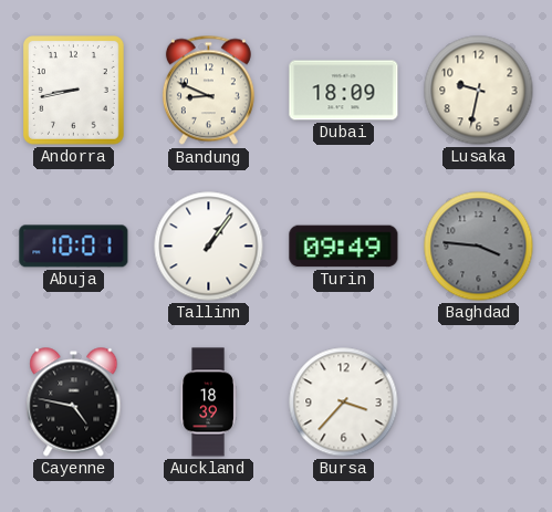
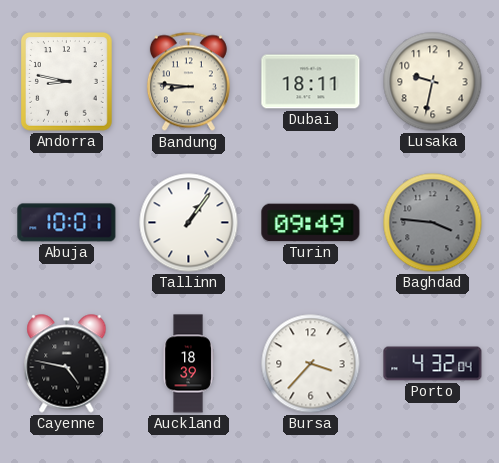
Andorra: 8:43 -> 8:47
Bandung: 8:49 -> 8:46
Dubai: 18:09 -> 18:11
Porto: none -> 4:32
